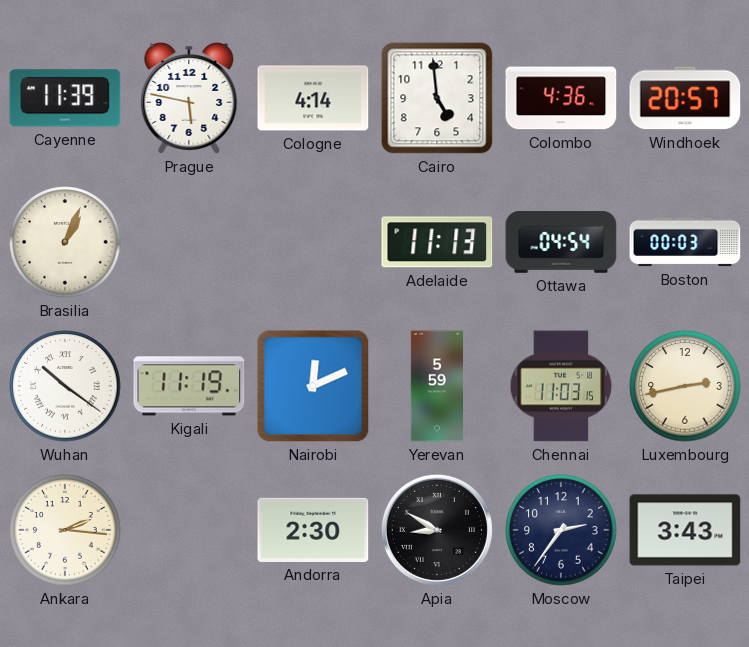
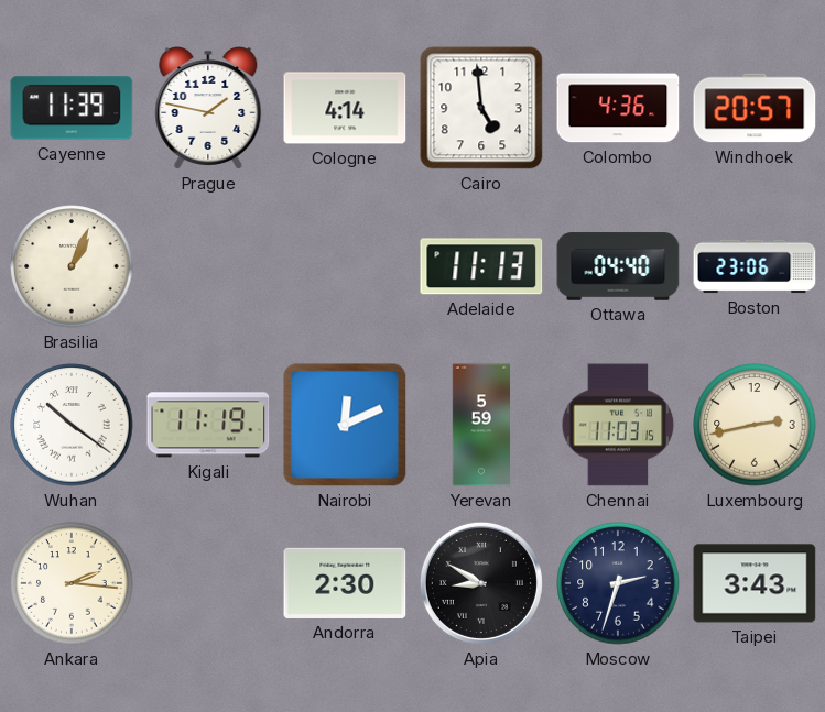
Prague: 5:47 -> 1:47
Ottawa: 04:54 -> 04:40
Boston: 00:03 -> 23:06
Moscow: 2:36 -> 2:33
